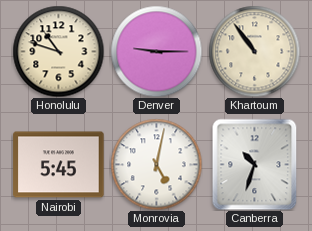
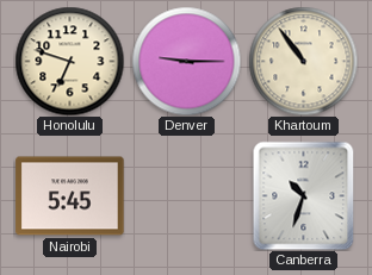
Honolulu: 10:48 -> 6:48
Monrovia: 5:02 -> none
